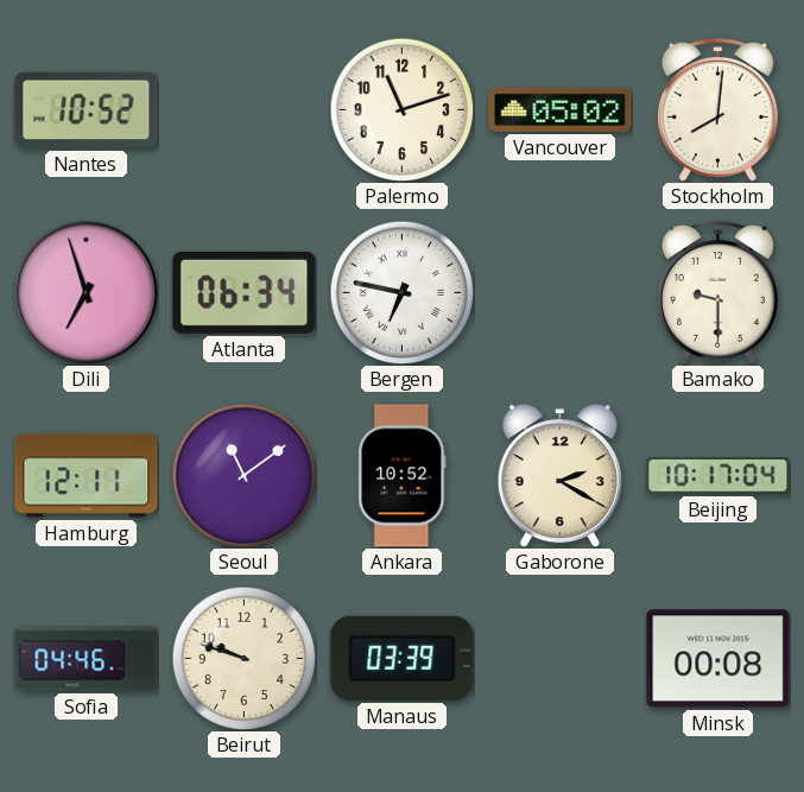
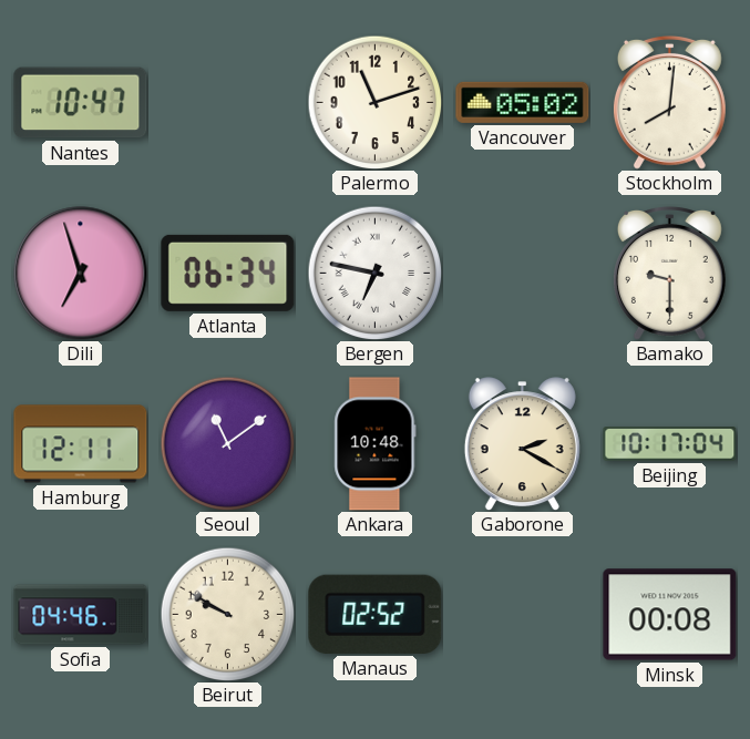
Nantes: 10:52 -> 10:47
Ankara: 10:52 -> 10:48
Beirut: 9:48 -> 9:50
Manaus: 03:39 -> 02:52
